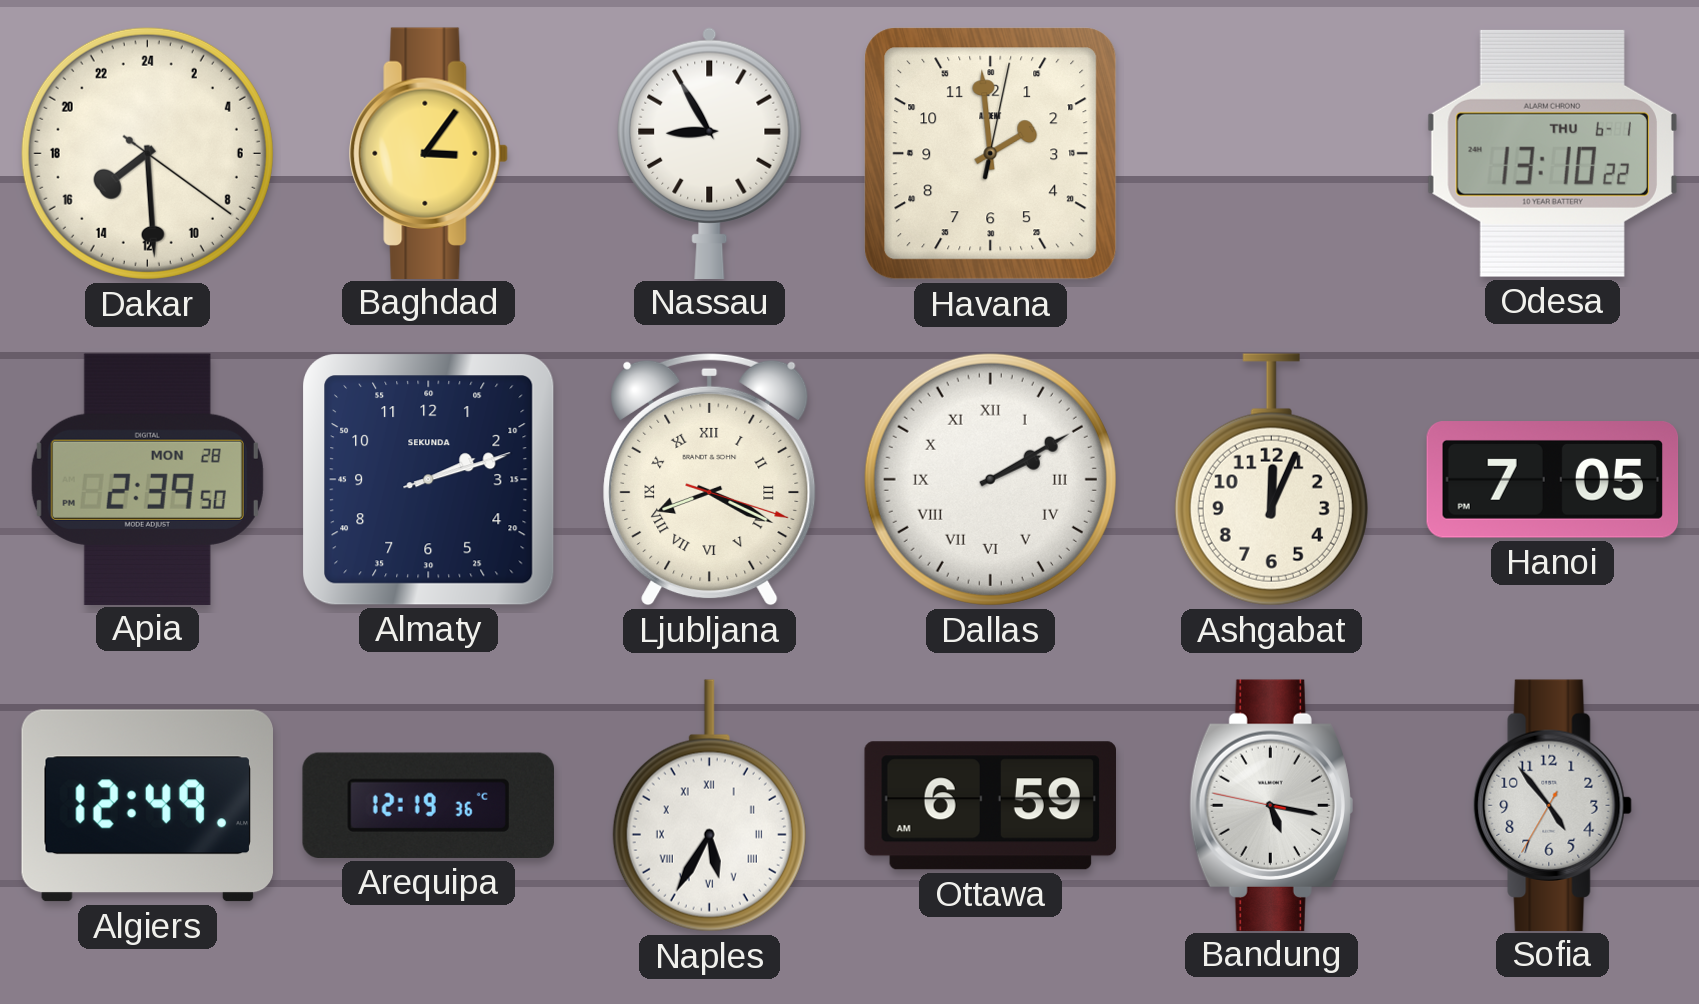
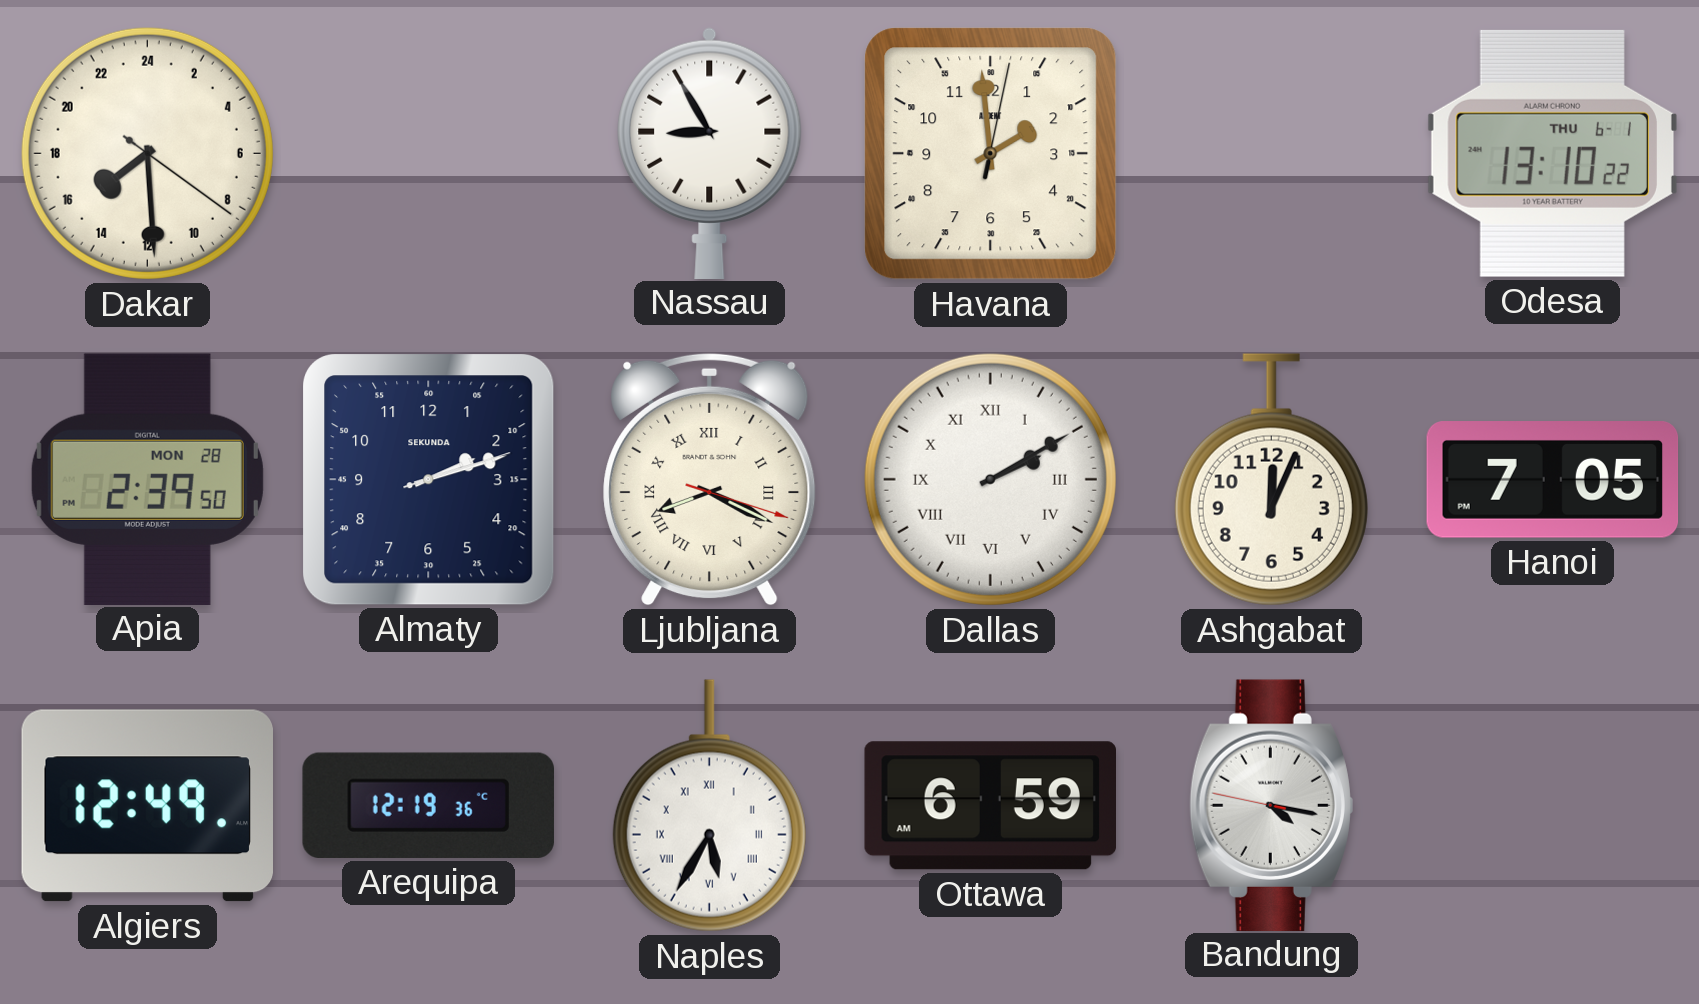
Baghdad: 3:06 -> none
Bandung: 5:16 -> 4:16
Sofia: 4:53 -> none
